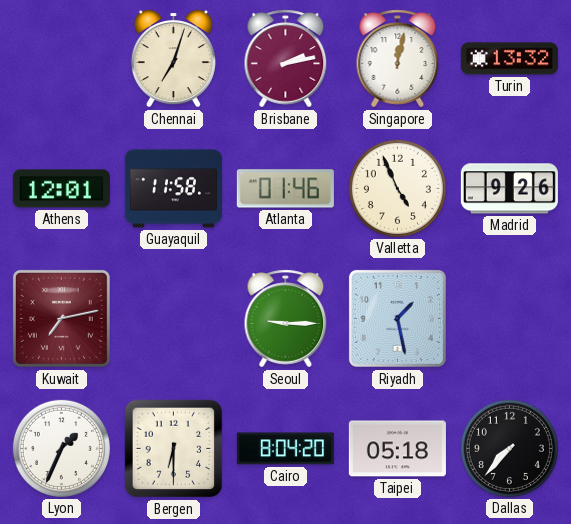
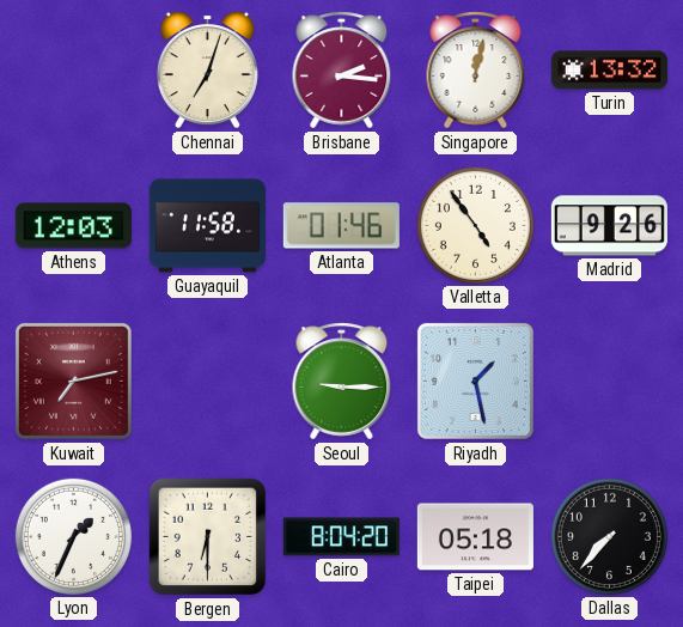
Brisbane: 2:13 -> 2:16
Athens: 12:01 -> 12:03
Valletta: 4:56 -> 4:54
